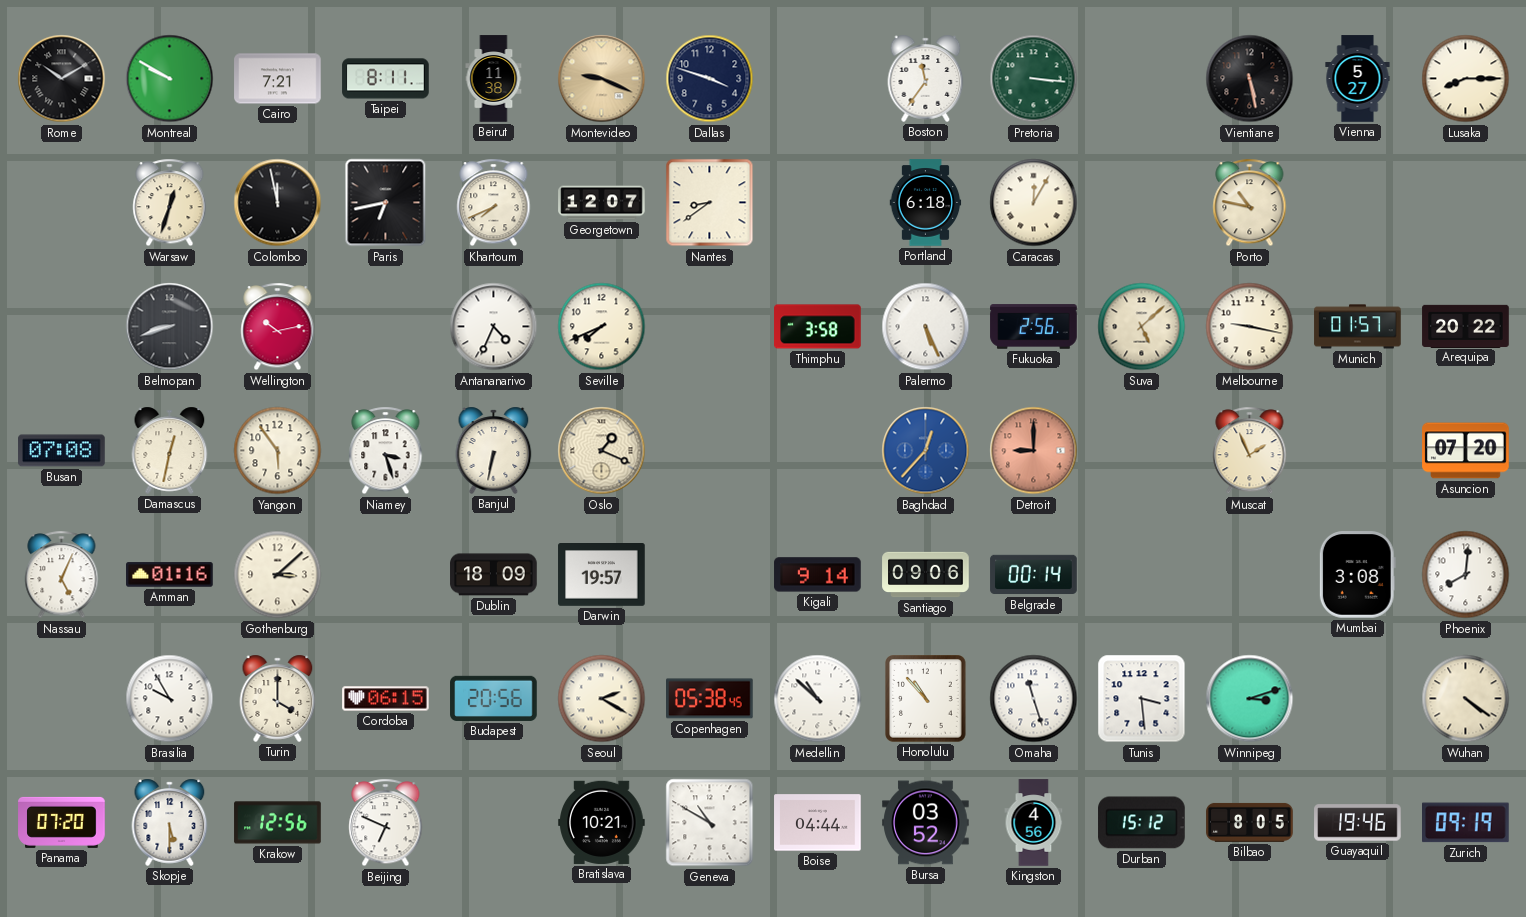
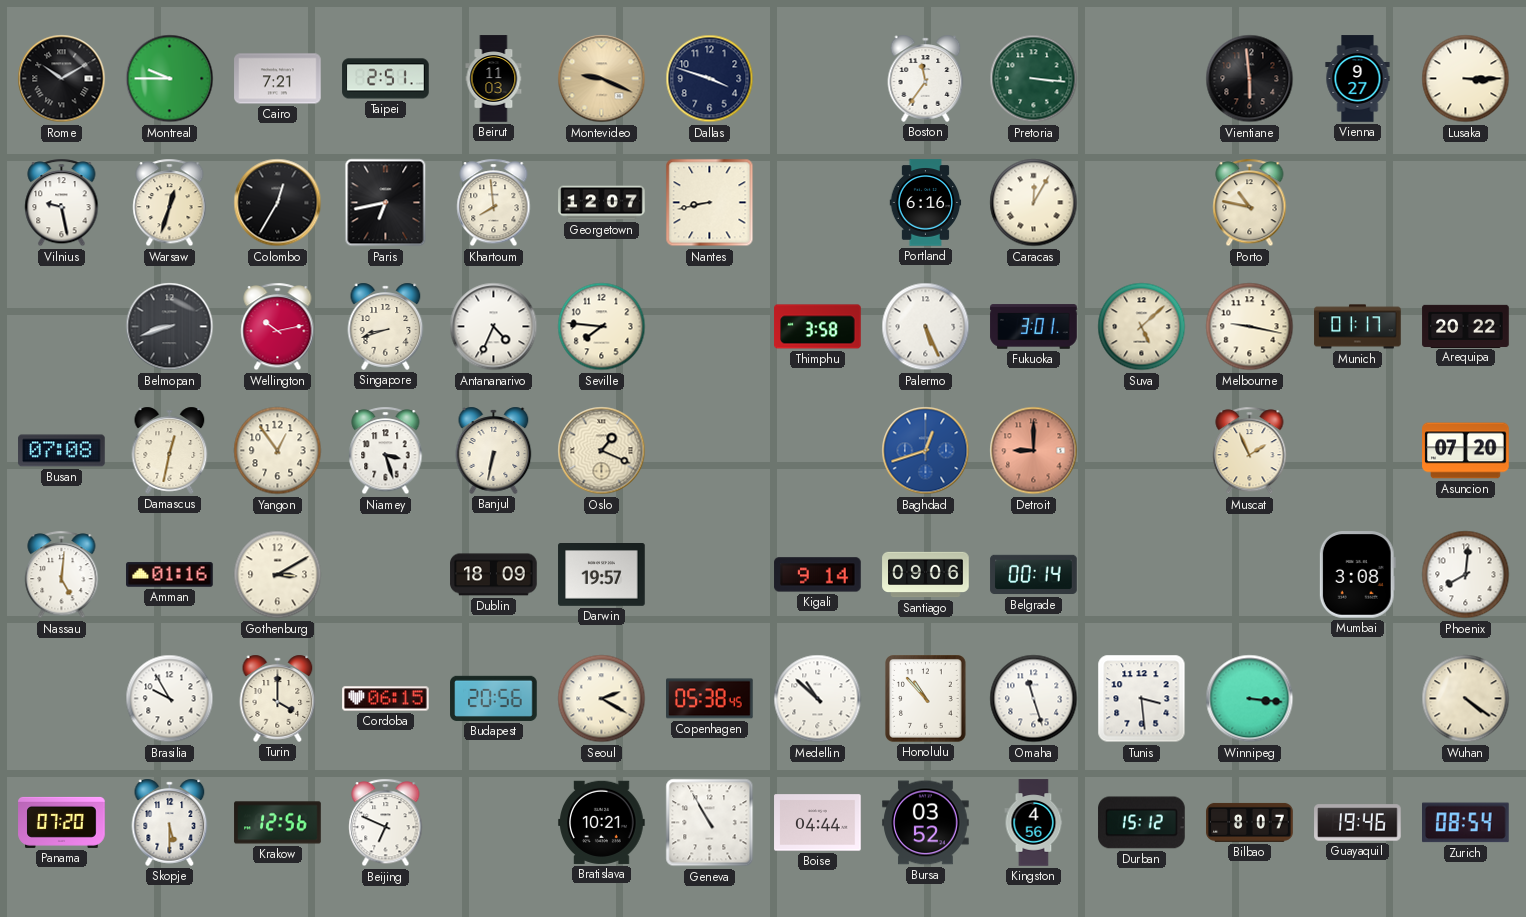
Montreal: 9:50 -> 9:45
Taipei: 8:11 -> 2:51
Beirut: 11:38 -> 11:03
Vientiane: 5:28 -> 5:59
Vienna: 5:27 -> 9:27
Lusaka: 8:15 -> 3:15
Vilnius: none -> 9:28
Colombo: 11:58 -> 12:35
Khartoum: 7:41 -> 7:59
Nantes: 8:39 -> 8:43
Portland: 6:18 -> 6:16
Singapore: none -> 8:42
Seville: 7:41 -> 7:46
Fukuoka: 2:56 -> 3:01
Munich: 01:57 -> 01:17
Yangon: 5:54 -> 12:54
Baghdad: 12:37 -> 12:42
Nassau: 5:04 -> 5:01
Gothenburg: 3:08 -> 3:10
Winnipeg: 3:12 -> 3:16
Geneva: 10:50 -> 10:55
Bilbao: 8:05 -> 8:07
Zurich: 09:19 -> 08:54
